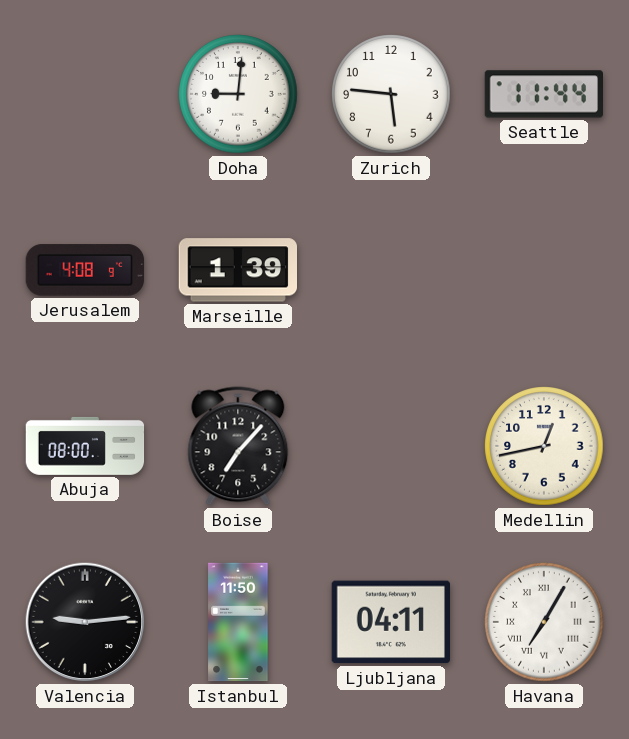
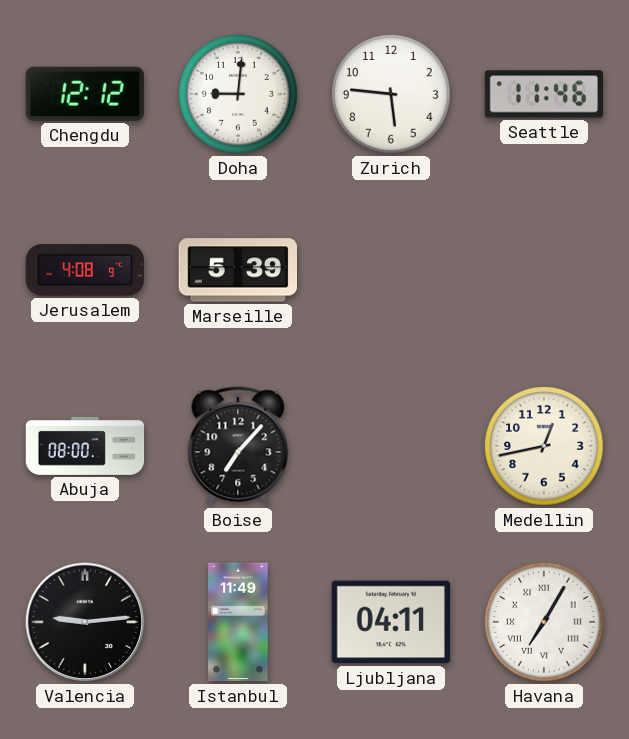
Chengdu: none -> 12:12
Seattle: 11:44 -> 11:46
Marseille: 1:39 -> 5:39
Istanbul: 11:50 -> 11:49
